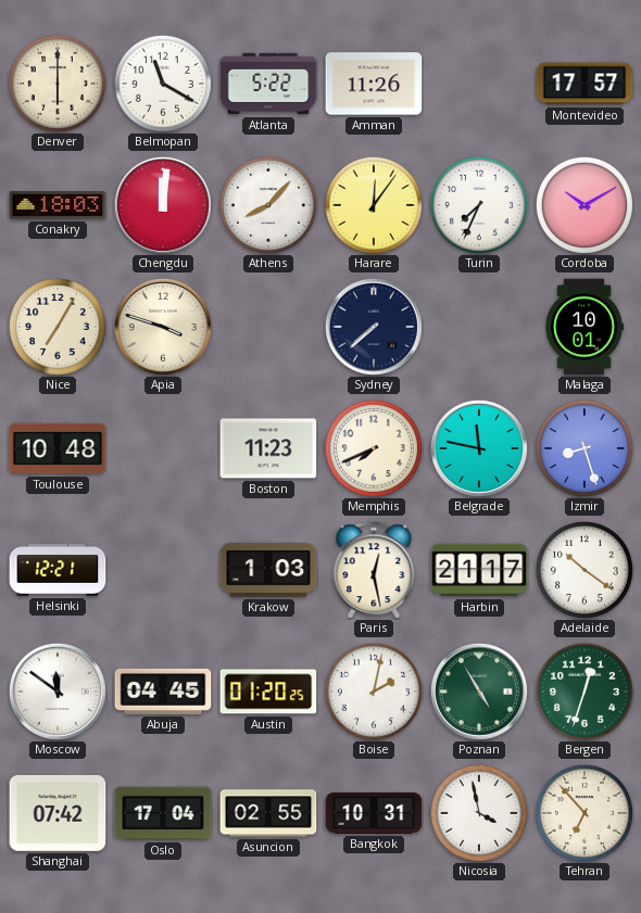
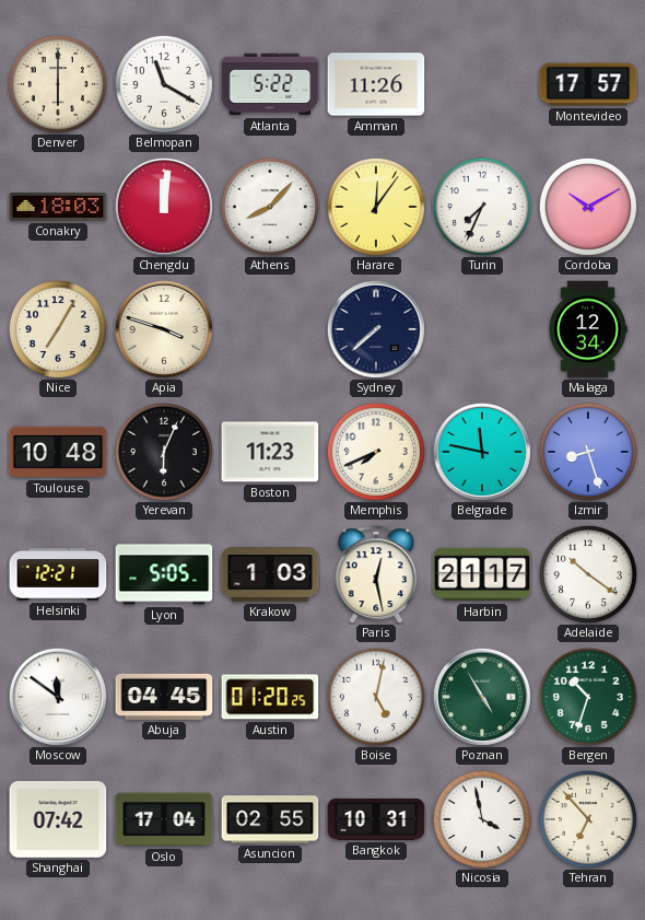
Malaga: 10:01 -> 12:34
Yerevan: none -> 6:04
Lyon: none -> 5:05
Boise: 2:02 -> 5:02
Bergen: 12:33 -> 10:33
